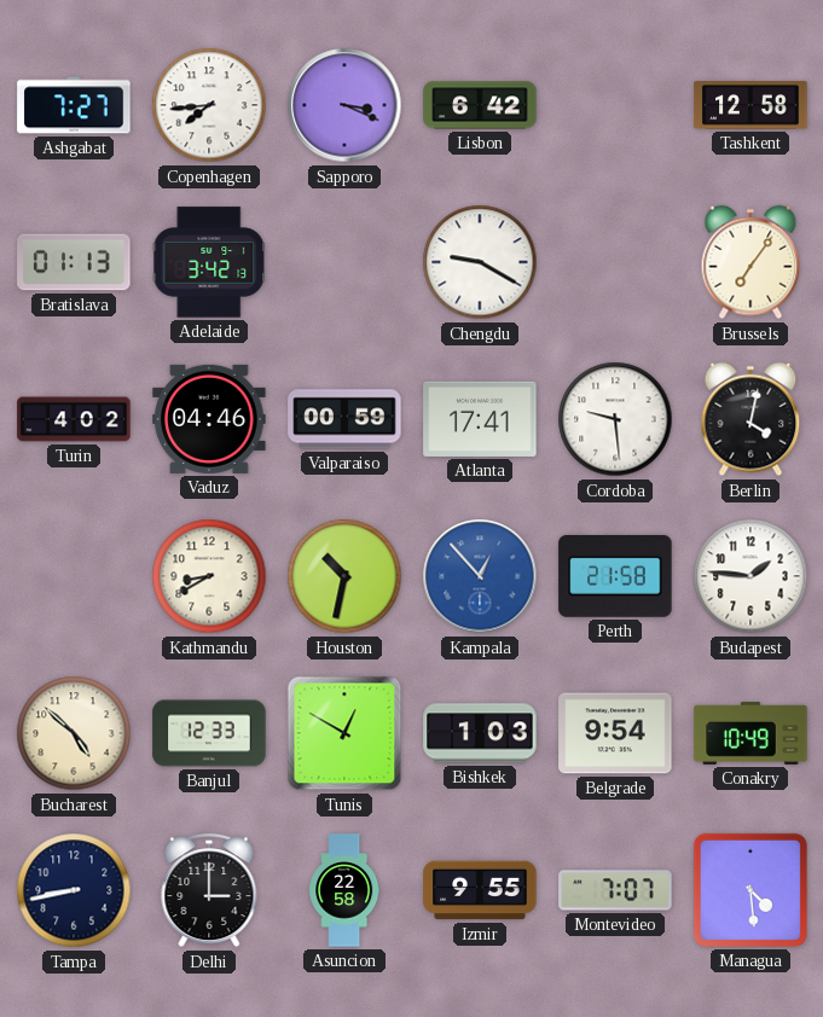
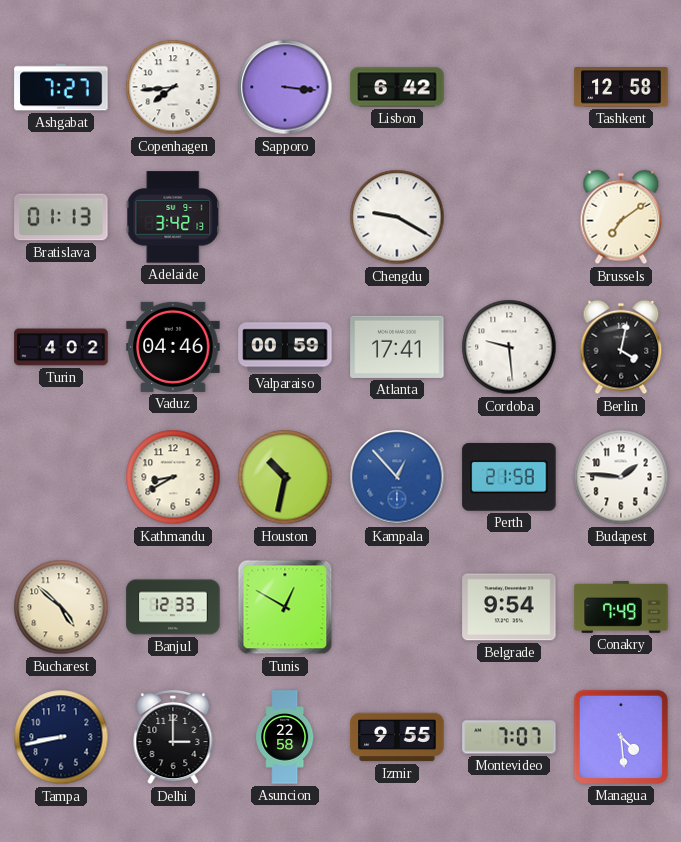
Sapporo: 3:19 -> 3:16
Brussels: 7:06 -> 7:09
Bishkek: 1:03 -> none
Conakry: 10:49 -> 7:49
